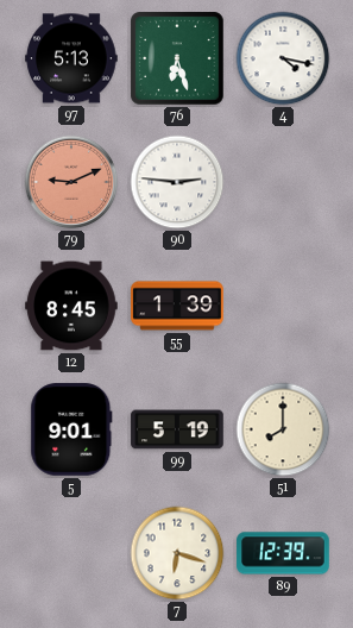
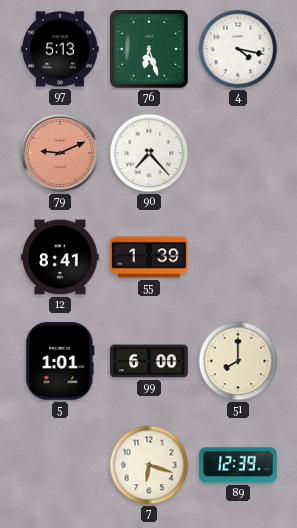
90: 2:46 -> 7:23
12: 8:45 -> 8:41
5: 9:01 -> 1:01
99: 5:19 -> 6:00
